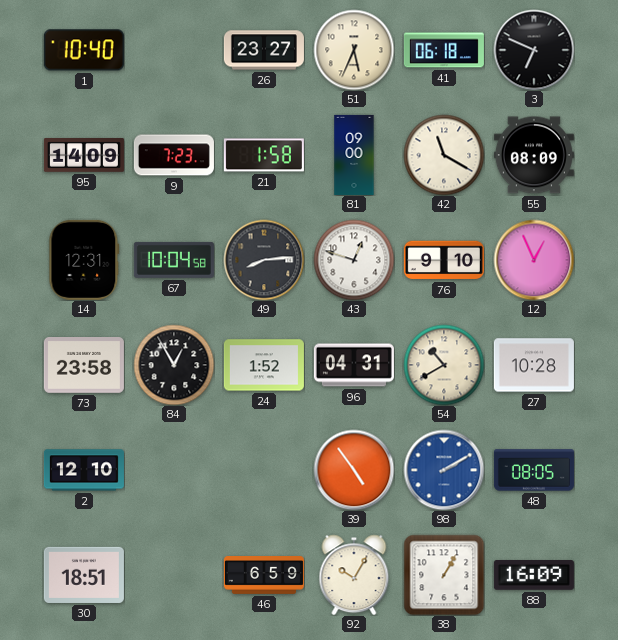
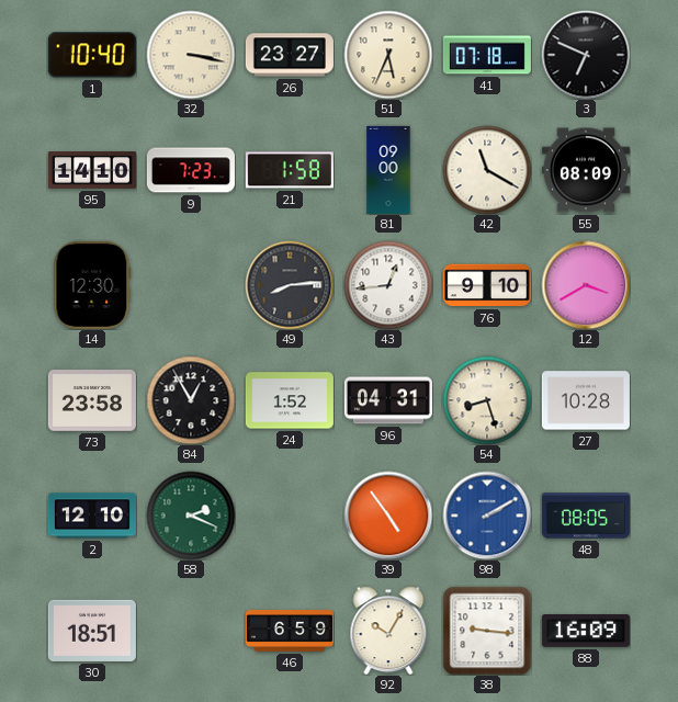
32: none -> 3:17
41: 06:18 -> 07:18
95: 14:09 -> 14:10
14: 12:31 -> 12:30
67: 10:04 -> none
43: 12:48 -> 12:44
12: 12:56 -> 3:40
54: 10:40 -> 8:27
58: none -> 2:19
38: 1:05 -> 9:16
